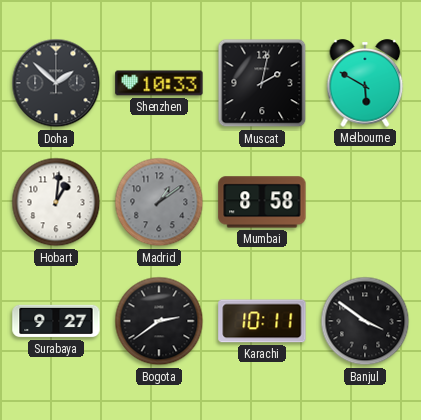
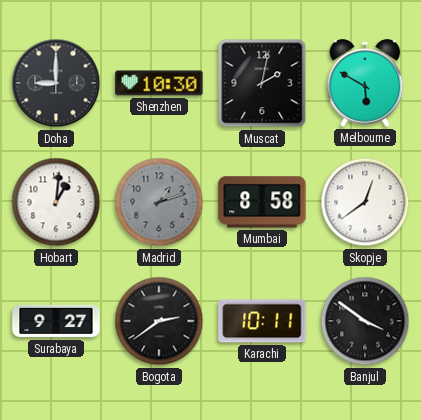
Doha: 1:52 -> 9:00
Shenzhen: 10:33 -> 10:30
Madrid: 1:09 -> 1:12
Skopje: none -> 12:39
